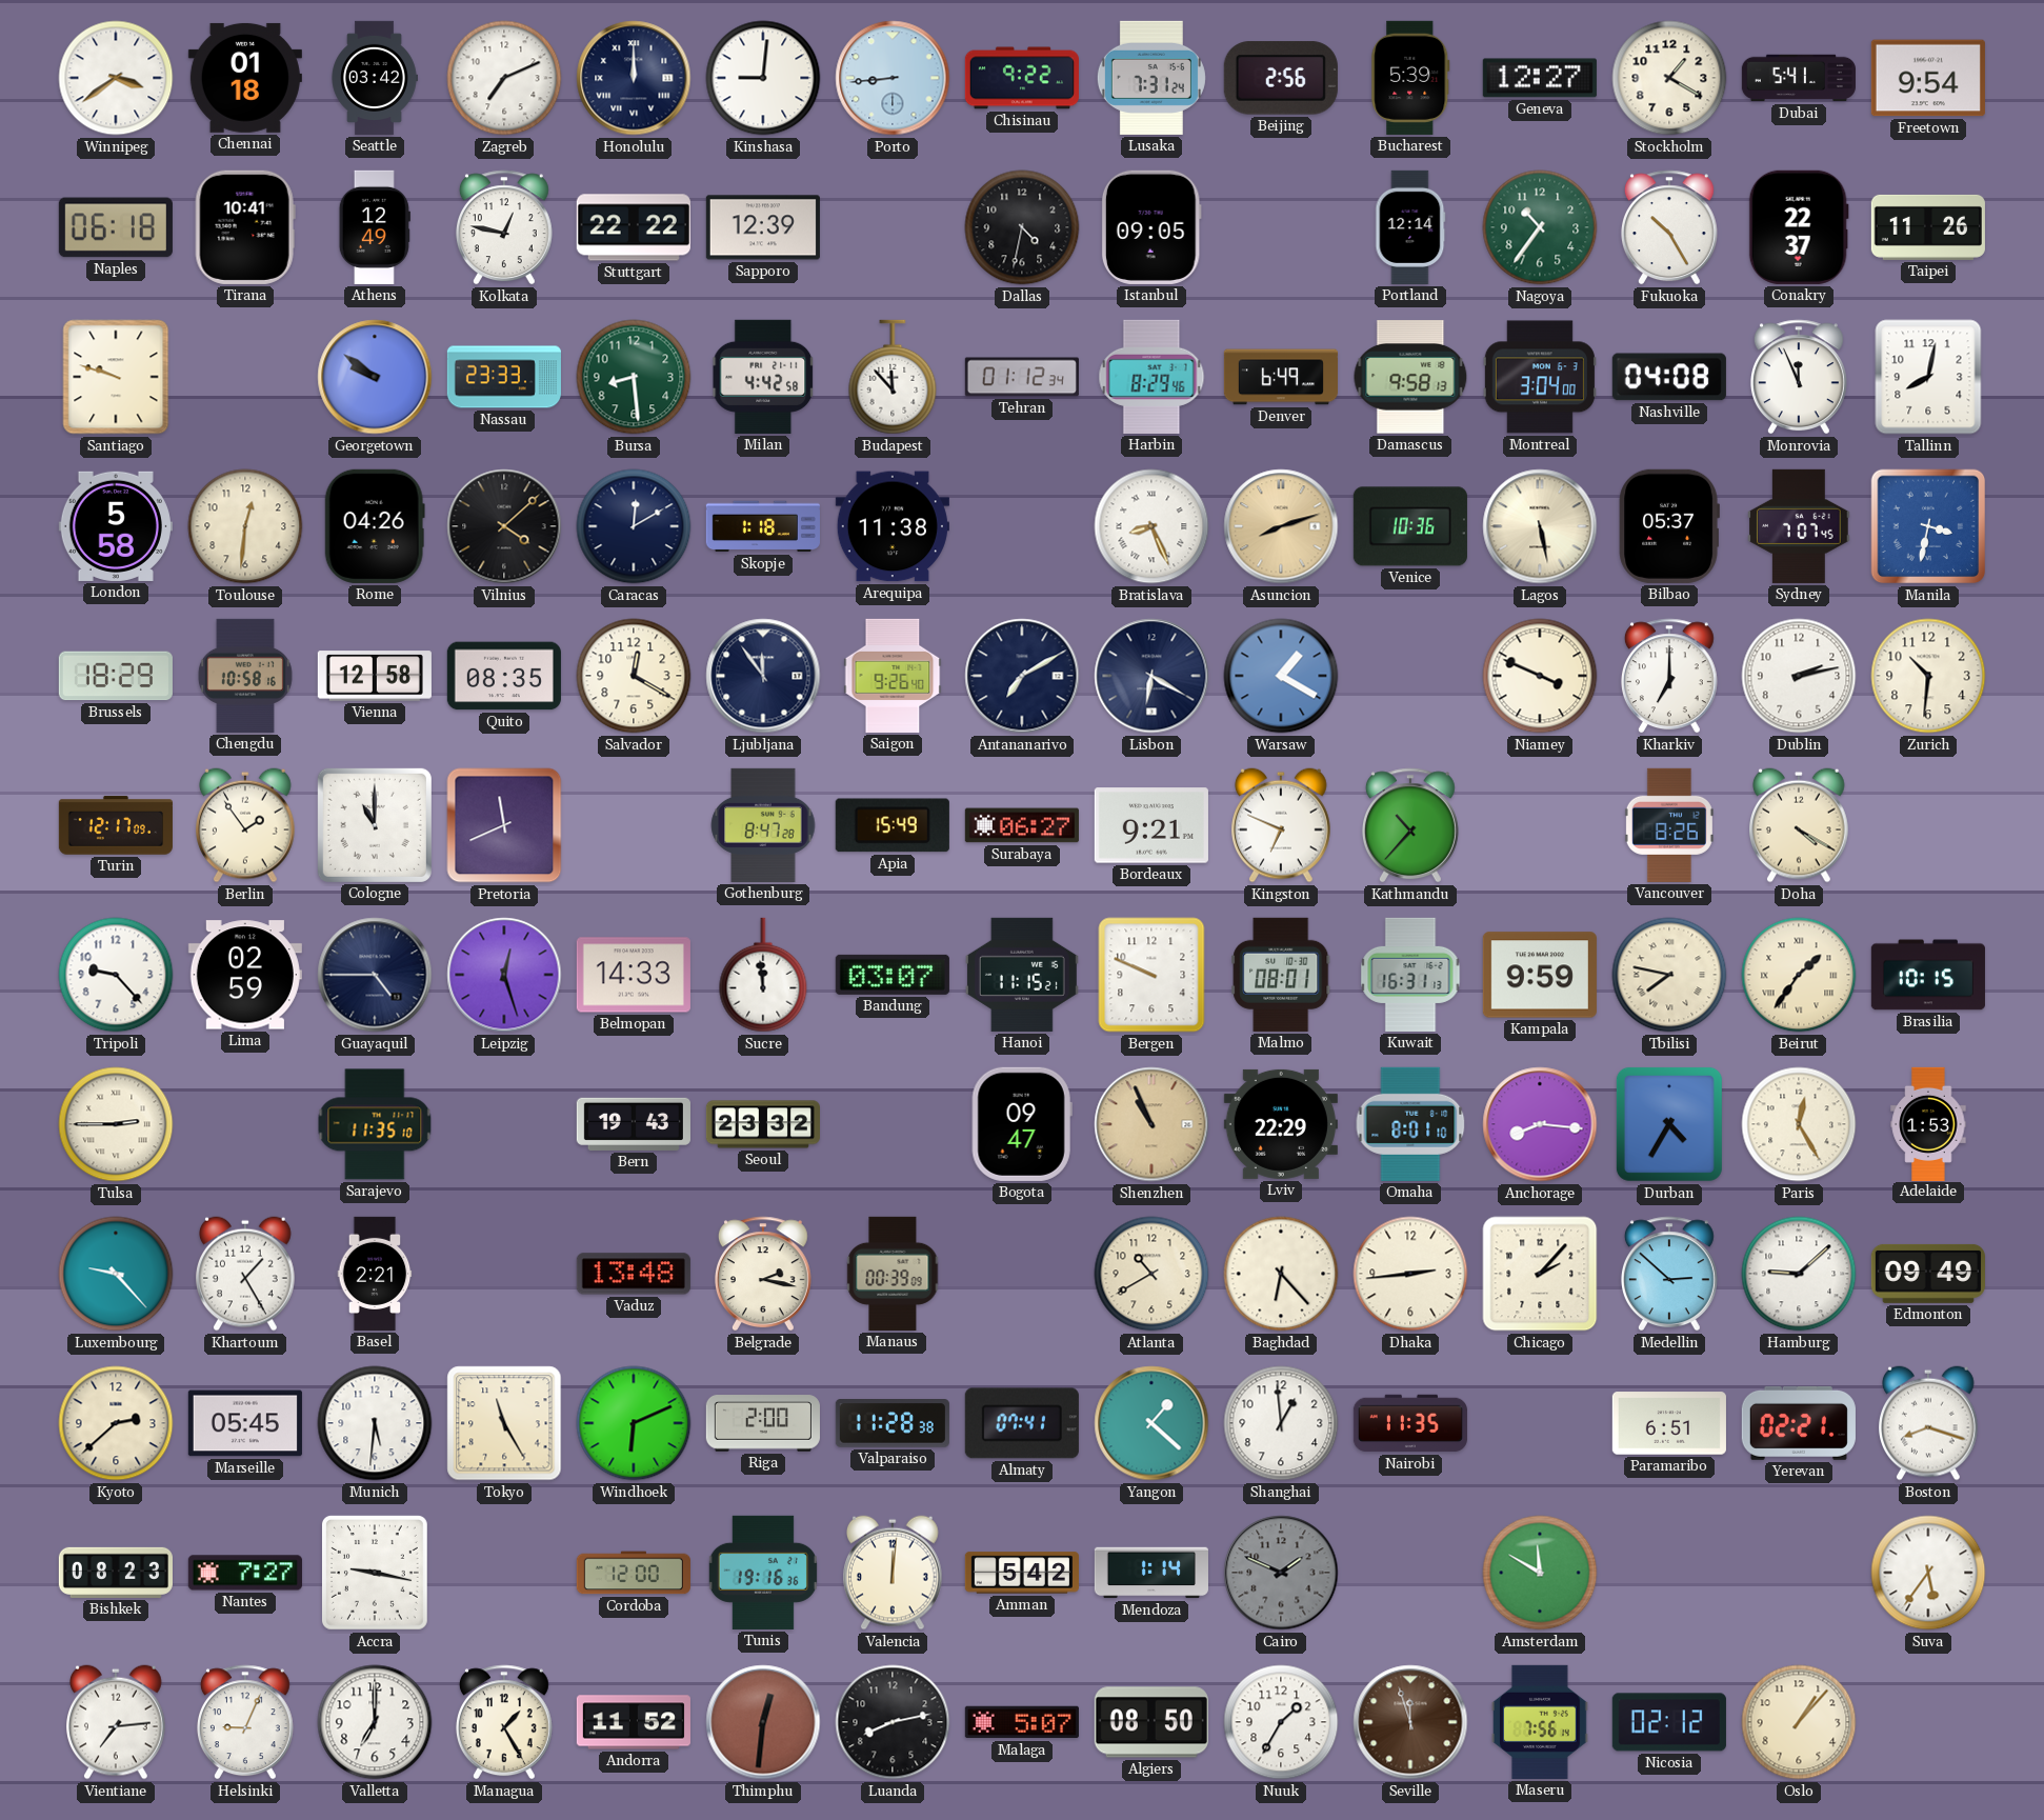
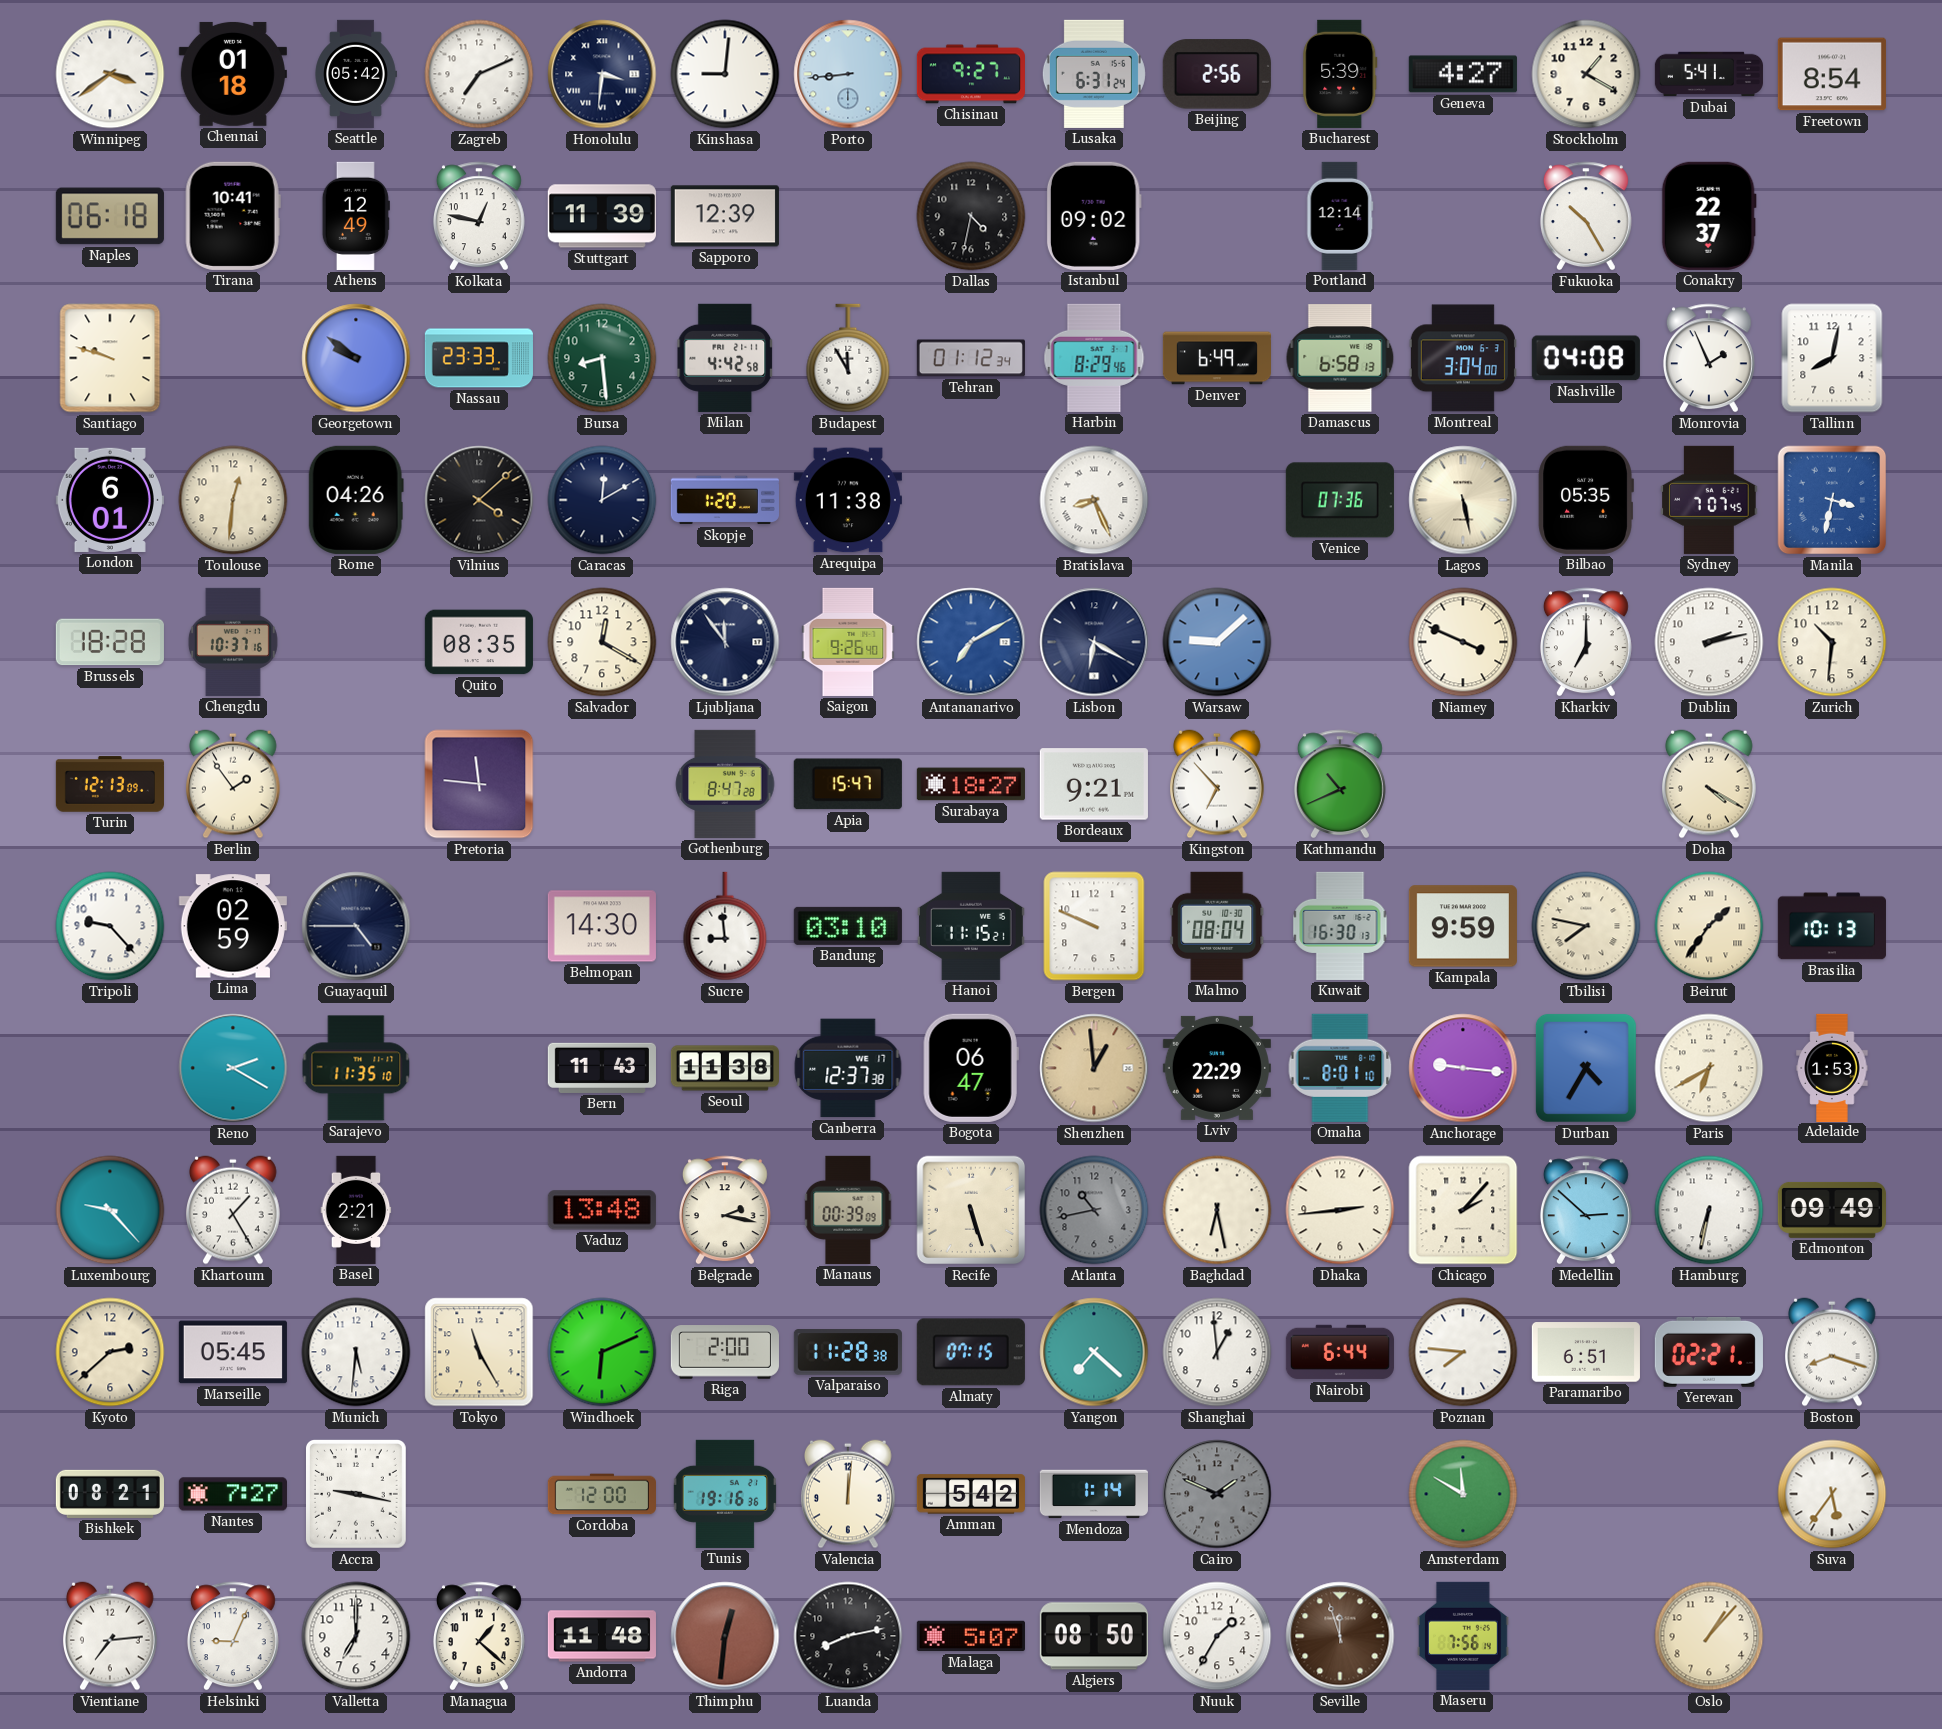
Seattle: 03:42 -> 05:42
Honolulu: 12:00 -> 3:31
Chisinau: 9:22 -> 9:27
Lusaka: 7:31 -> 6:31
Geneva: 12:27 -> 4:27
Freetown: 9:54 -> 8:54
Stuttgart: 22:22 -> 11:39
Istanbul: 09:05 -> 09:02
Nagoya: 10:36 -> none
Taipei: 11:26 -> none
Budapest: 11:53 -> 11:55
Damascus: 9:58 -> 6:58
Monrovia: 11:56 -> 1:56
London: 5:58 -> 6:01
Skopje: 1:18 -> 1:20
Asuncion: 8:12 -> none
Venice: 10:36 -> 07:36
Bilbao: 05:37 -> 05:35
Brussels: 18:29 -> 18:28
Chengdu: 10:58 -> 10:37
Vienna: 12:58 -> none
Antananarivo dial: navy -> blue
Warsaw: 1:20 -> 9:08
Turin: 12:17 -> 12:13
Cologne: 11:00 -> none
Pretoria: 11:41 -> 11:46
Apia: 15:49 -> 15:47
Surabaya: 06:27 -> 18:27
Kingston: 6:49 -> 6:53
Kathmandu: 10:37 -> 10:41
Vancouver: 8:26 -> none
Leipzig: 12:27 -> none
Belmopan: 14:33 -> 14:30
Sucre: 11:59 -> 8:59
Bandung: 03:07 -> 03:10
Malmo: 08:01 -> 08:04
Kuwait: 16:31 -> 16:30
Brasilia: 10:15 -> 10:13
Tulsa: 2:45 -> none
Reno: none -> 2:20
Bern: 19:43 -> 11:43
Seoul: 23:32 -> 11:38
Canberra: none -> 12:37
Bogota: 09:47 -> 06:47
Shenzhen: 10:56 -> 12:59
Anchorage: 8:16 -> 9:16
Paris: 12:25 -> 6:40
Recife: none -> 5:27
Atlanta: 10:40 -> 10:43
Atlanta dial: cream -> grey
Baghdad: 6:23 -> 6:28
Hamburg: 9:08 -> 6:32
Almaty: 07:41 -> 07:15
Yangon: 1:22 -> 7:22
Nairobi: 11:35 -> 6:44
Poznan: none -> 7:46
Bishkek: 08:23 -> 08:21
Managua: 1:25 -> 1:22
Andorra: 11:52 -> 11:48
Nicosia: 02:12 -> none
